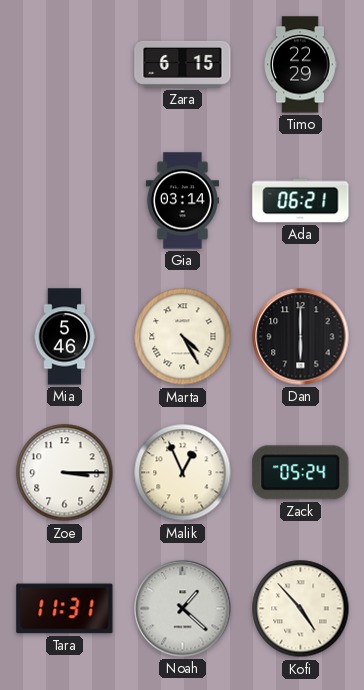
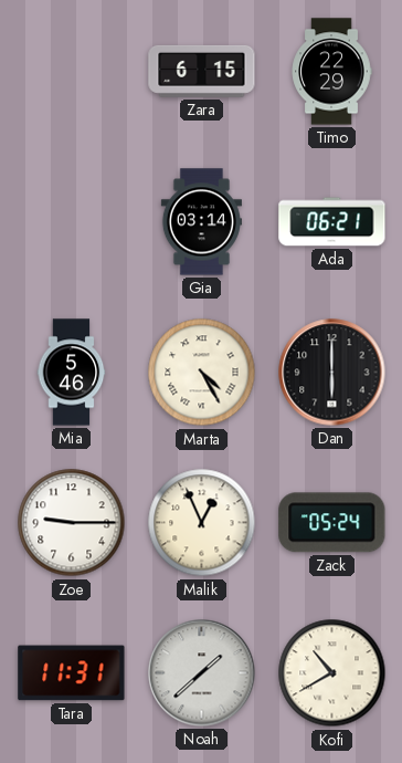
Zoe: 3:15 -> 9:15
Noah: 1:22 -> 1:38
Kofi: 4:53 -> 10:40
